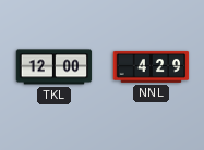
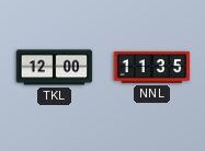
NNL: 4:29 -> 11:35
